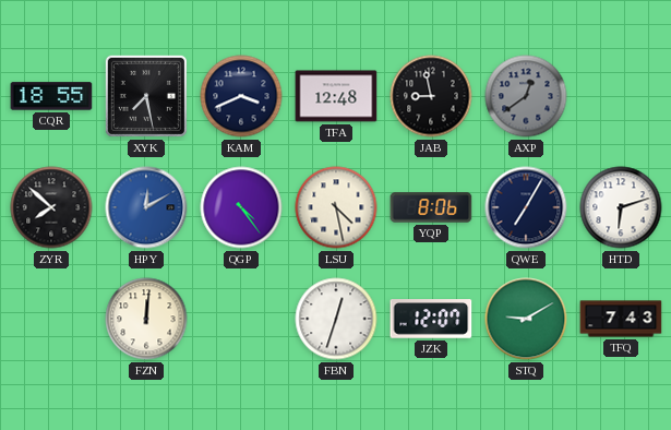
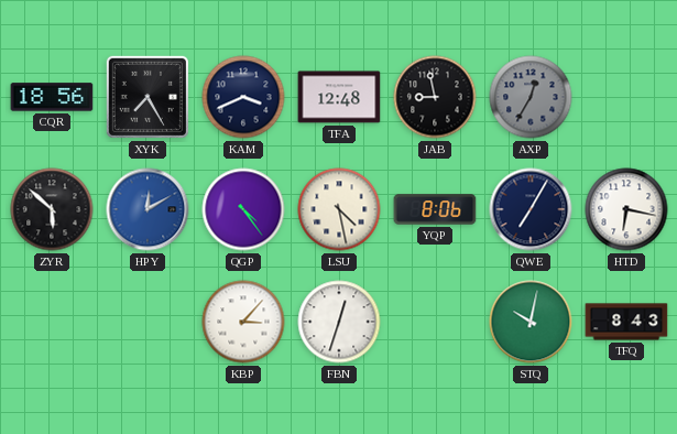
CQR: 18:55 -> 18:56
XYK: 7:28 -> 7:25
AXP: 12:39 -> 12:35
ZYR: 7:52 -> 5:52
HTD: 6:12 -> 6:17
FZN: 12:01 -> none
KBP: none -> 3:07
JZK: 12:07 -> none
STQ: 9:10 -> 10:02
TFQ: 7:43 -> 8:43
